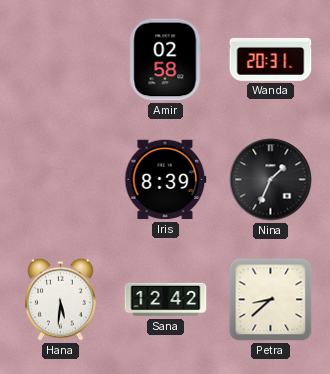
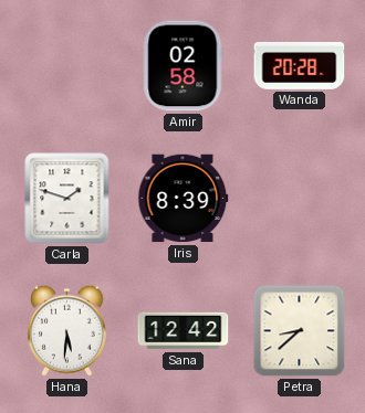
Wanda: 20:31 -> 20:28
Carla: none -> 1:48
Nina: 1:34 -> none
